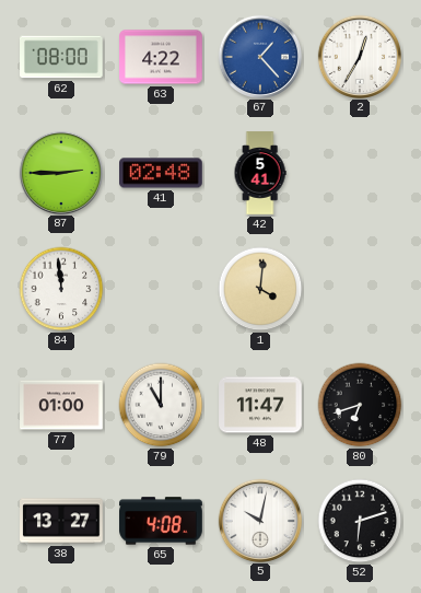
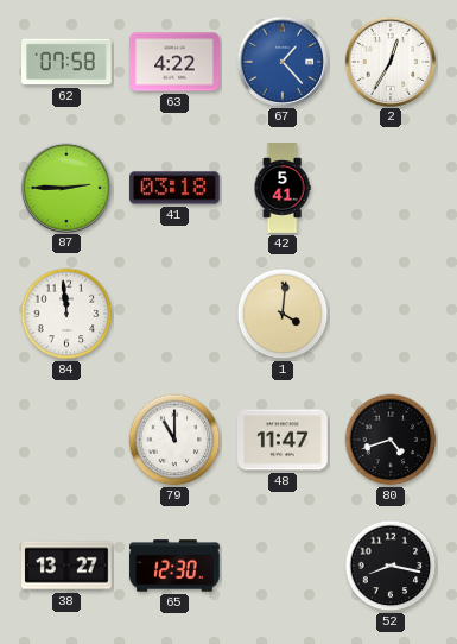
62: 08:00 -> 07:58
41: 02:48 -> 03:18
77: 01:00 -> none
80: 6:42 -> 4:42
65: 4:08 -> 12:30
5: 10:02 -> none
52: 6:12 -> 8:17
